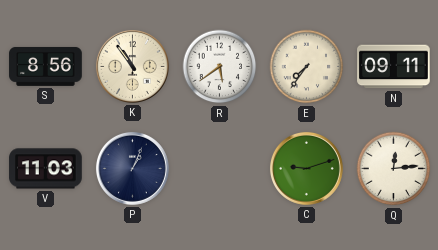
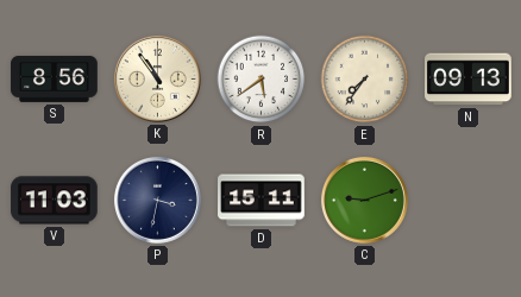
N: 09:11 -> 09:13
P: 1:04 -> 3:32
D: none -> 15:11
Q: 12:14 -> none
